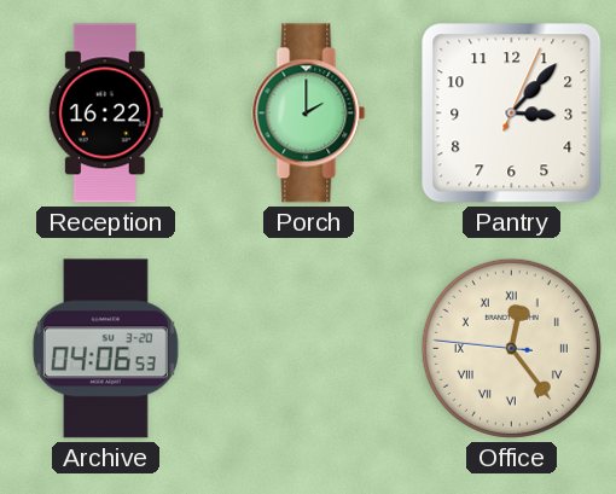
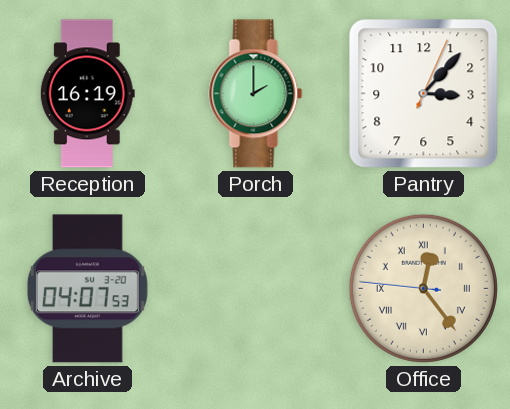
Reception: 16:22 -> 16:19
Archive: 04:06 -> 04:07
